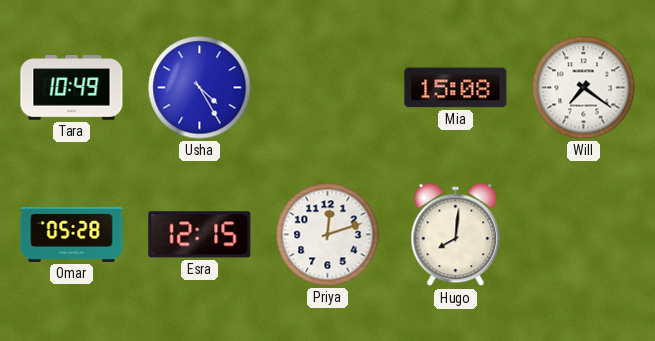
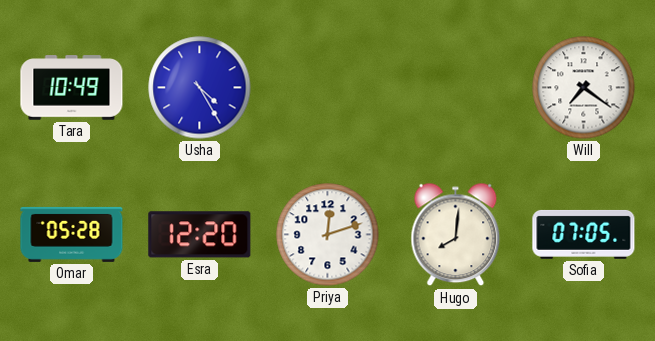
Mia: 15:08 -> none
Esra: 12:15 -> 12:20
Sofia: none -> 07:05
